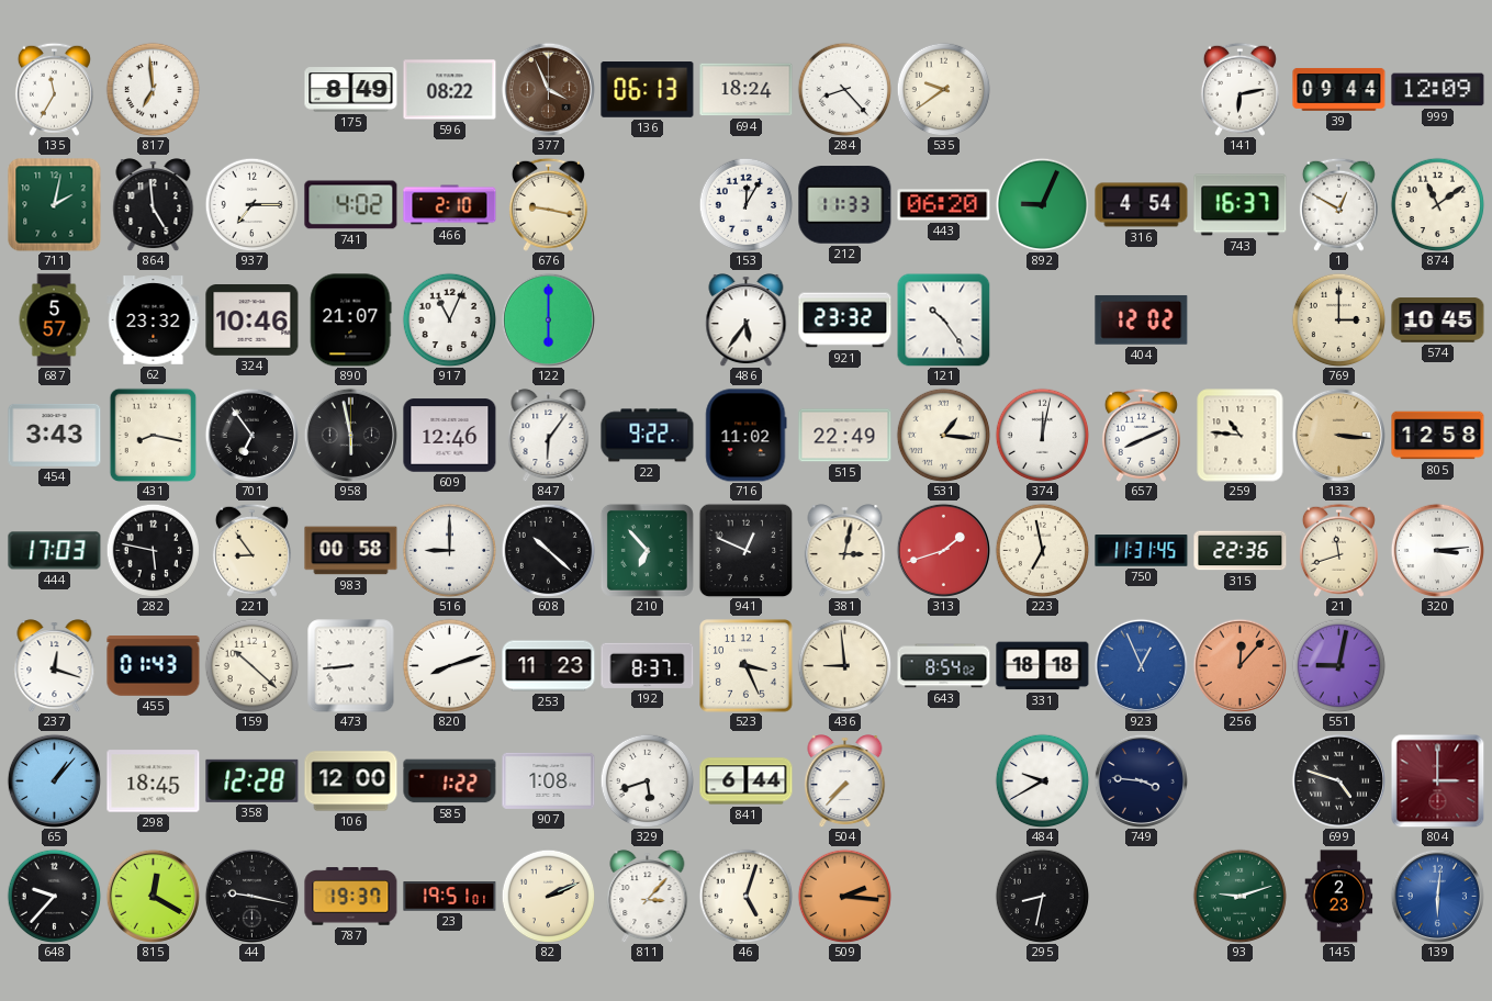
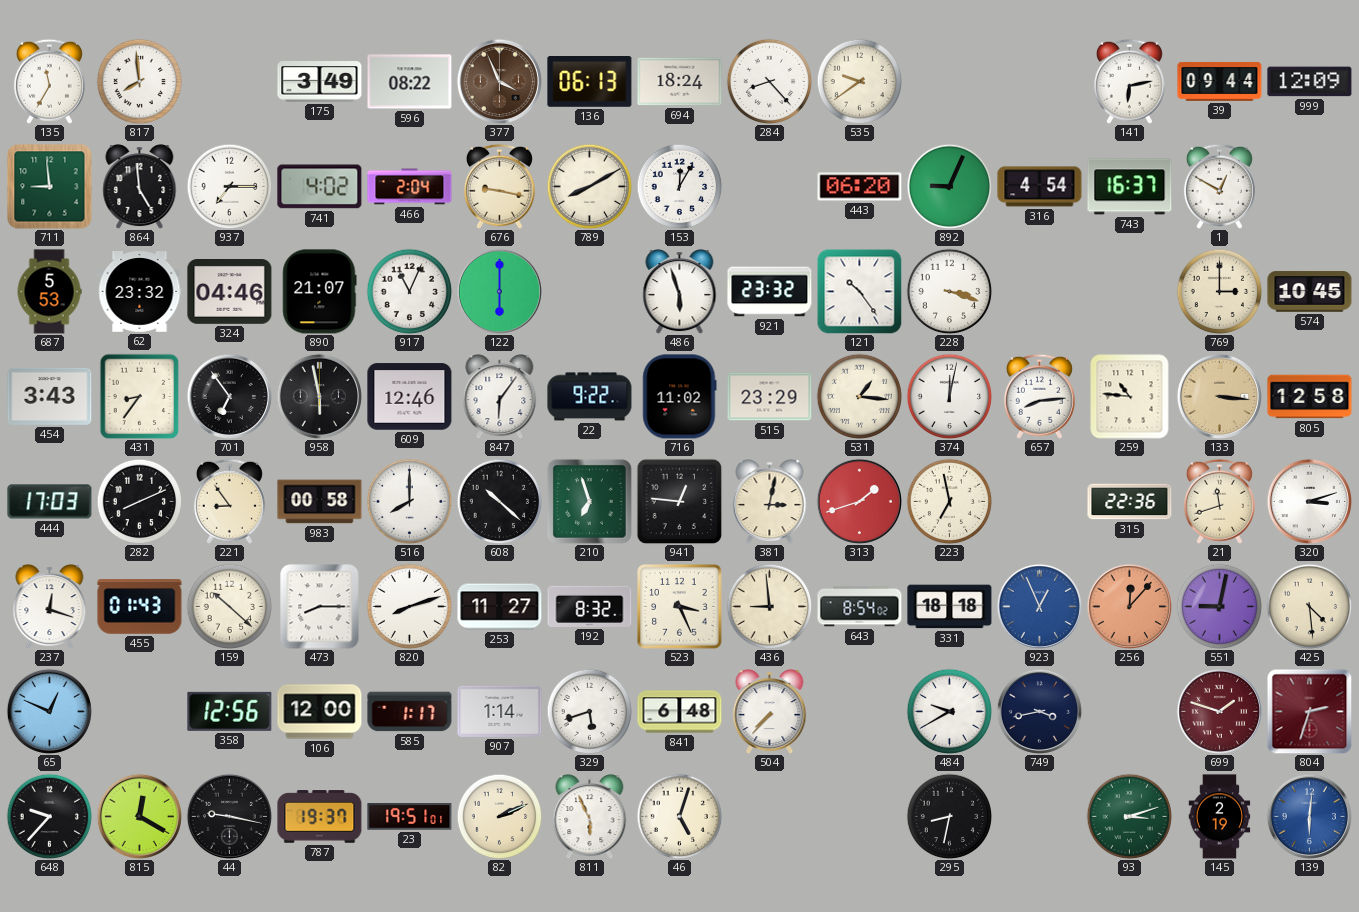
817: 6:59 -> 7:59
175: 8:49 -> 3:49
711: 2:02 -> 8:59
466: 2:10 -> 2:04
789: none -> 8:10
212: 11:33 -> none
874: 11:09 -> none
687: 5:57 -> 5:53
324: 10:46 -> 04:46
486: 5:36 -> 5:57
228: none -> 3:18
404: 12:02 -> none
431: 8:17 -> 8:36
515: 22:49 -> 23:29
657: 8:11 -> 8:14
282: 5:47 -> 8:11
516: 9:00 -> 8:00
210: 6:53 -> 6:57
941: 12:49 -> 12:46
750: 11:31 -> none
320: 3:14 -> 3:12
473: 8:44 -> 8:15
253: 11:23 -> 11:27
192: 8:37 -> 8:32
425: none -> 4:29
65: 1:07 -> 12:49
298: 18:45 -> none
358: 12:28 -> 12:56
585: 1:22 -> 1:17
907: 1:08 -> 1:14
841: 6:44 -> 6:48
749: 3:46 -> 3:43
699: 4:48 -> 1:48
699 dial: black -> burgundy
804: 3:00 -> 2:33
811: 3:07 -> 5:56
509: 2:16 -> none
93: 9:12 -> 3:12
145: 2:23 -> 2:19
